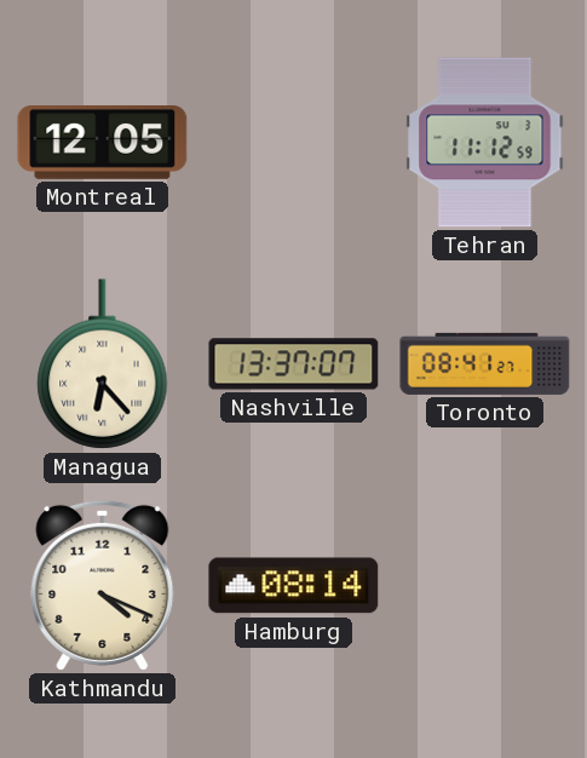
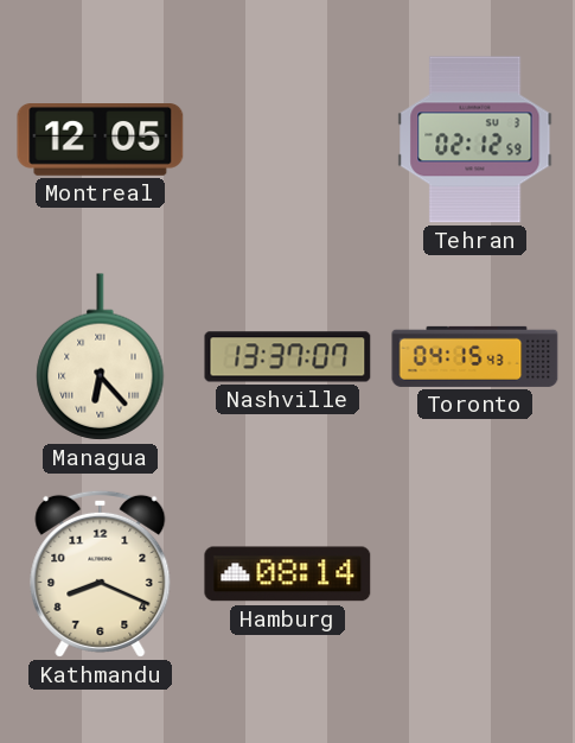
Tehran: 11:12 -> 02:12
Toronto: 08:41 -> 04:15
Kathmandu: 4:19 -> 8:19
